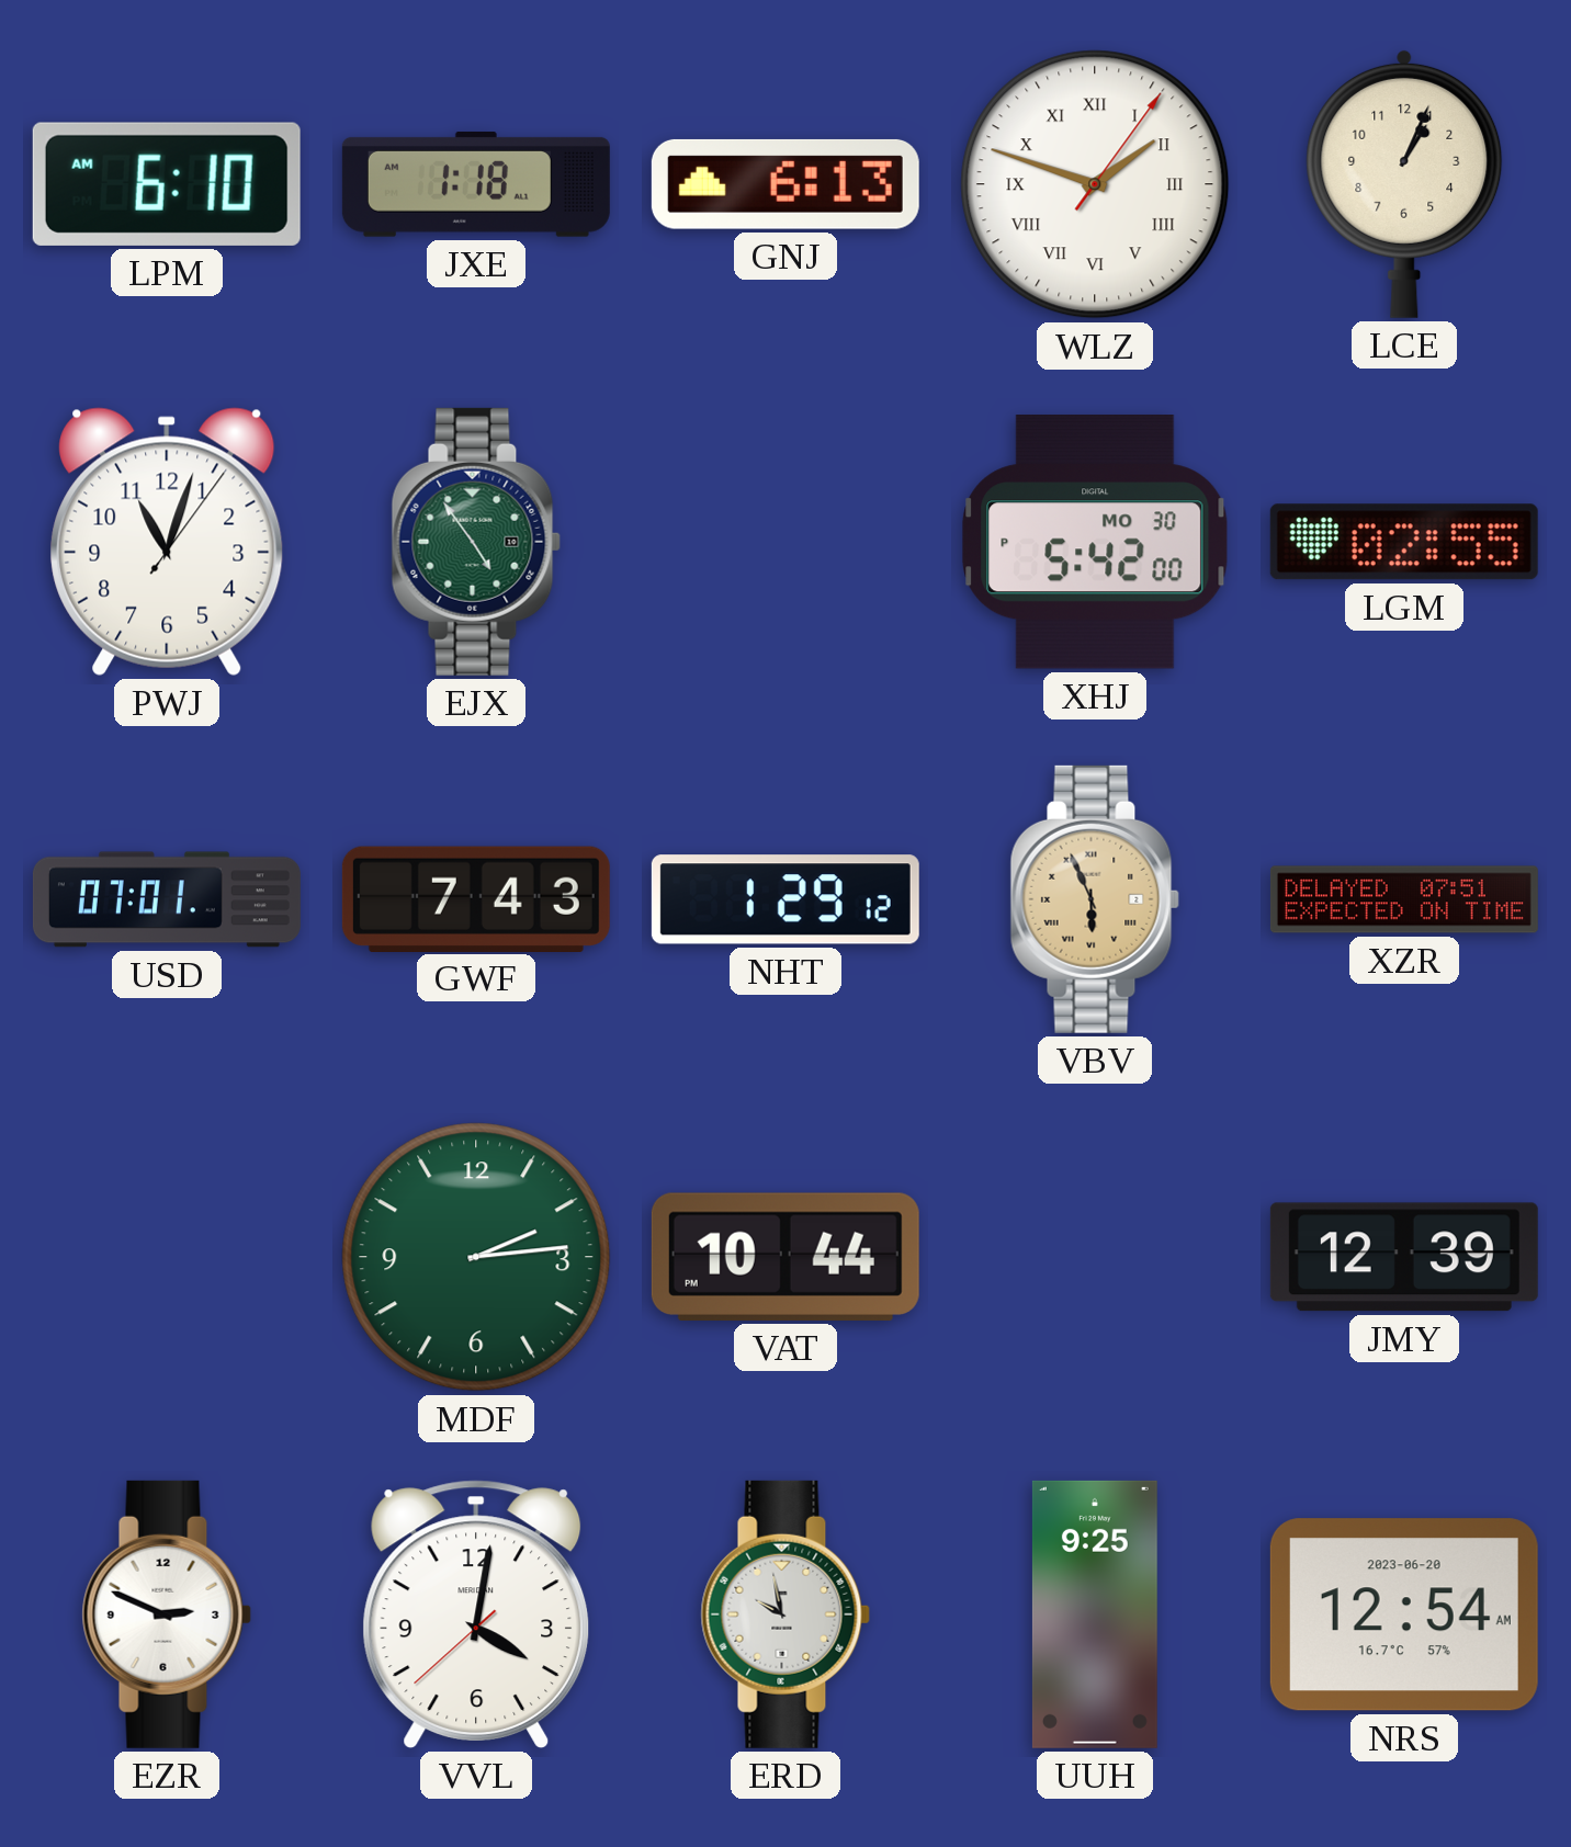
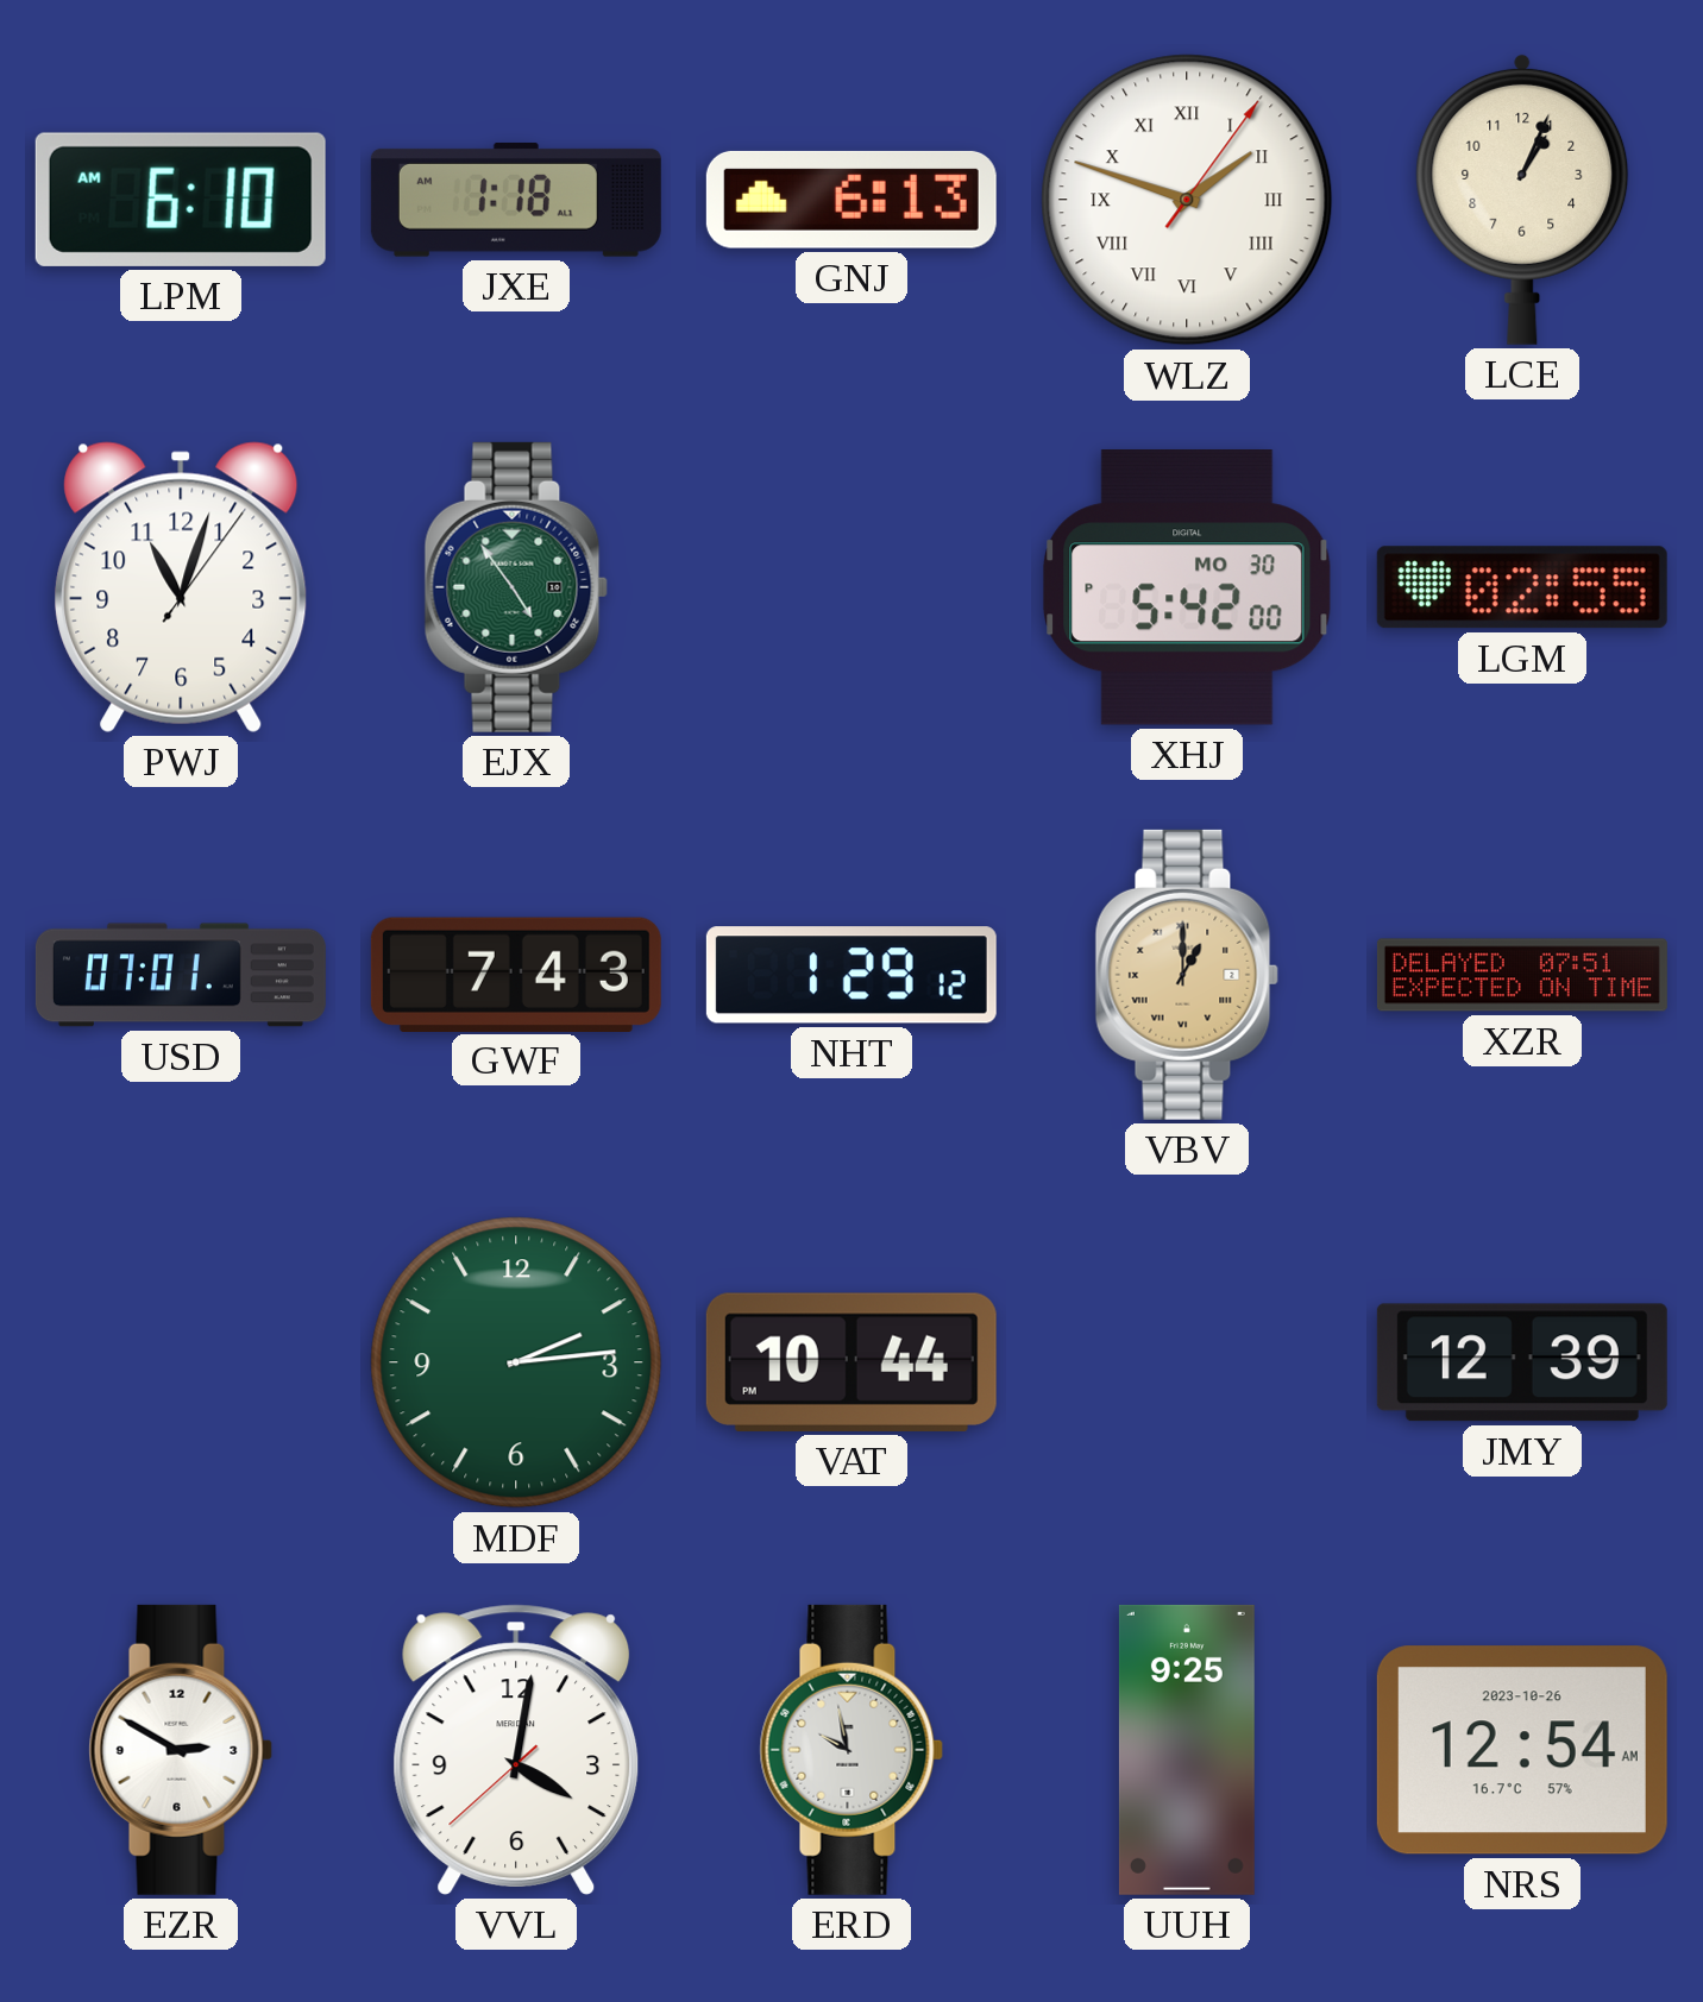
VBV: 5:56 -> 1:00
EZR: 2:49 -> 2:50
NRS date: 2023-06-20 -> 2023-10-26
